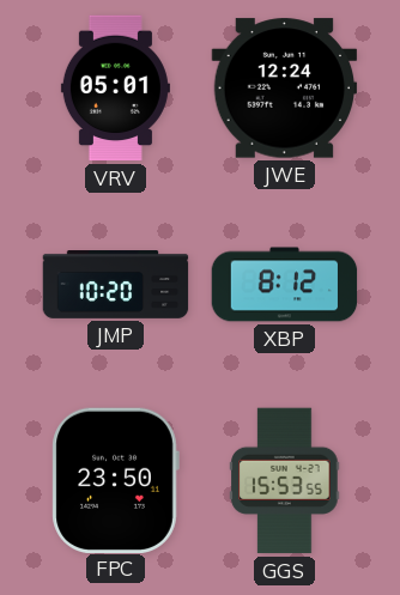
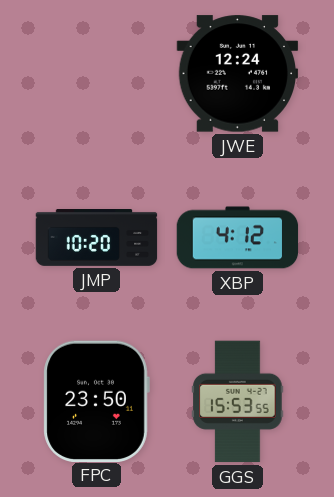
VRV: 05:01 -> none
XBP: 8:12 -> 4:12
